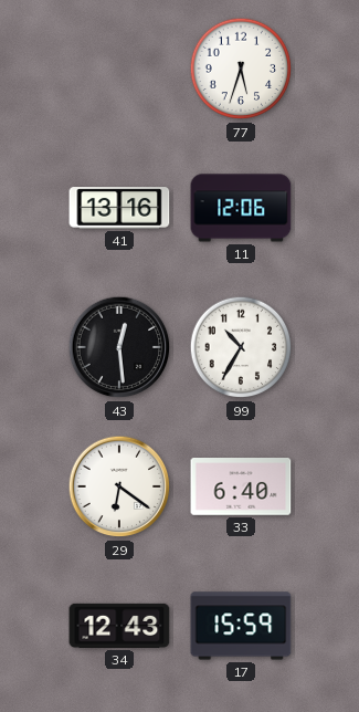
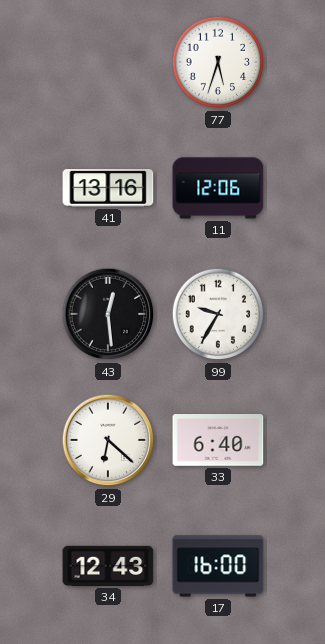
99: 10:35 -> 9:35
29: 6:21 -> 6:22
17: 15:59 -> 16:00
